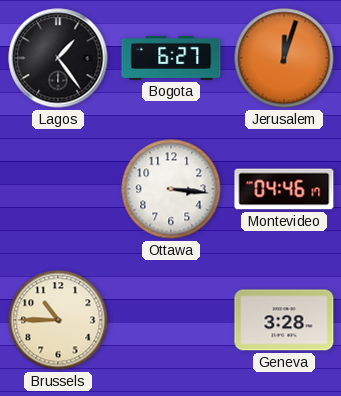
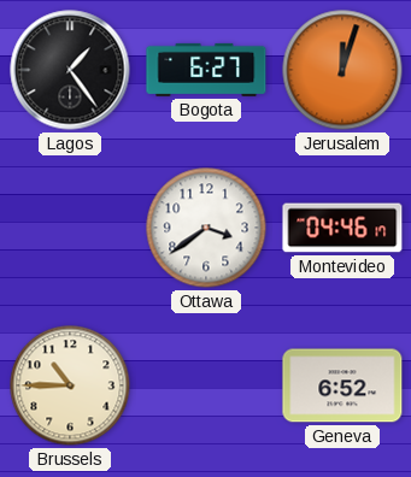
Ottawa: 3:16 -> 3:39
Geneva: 3:28 -> 6:52
